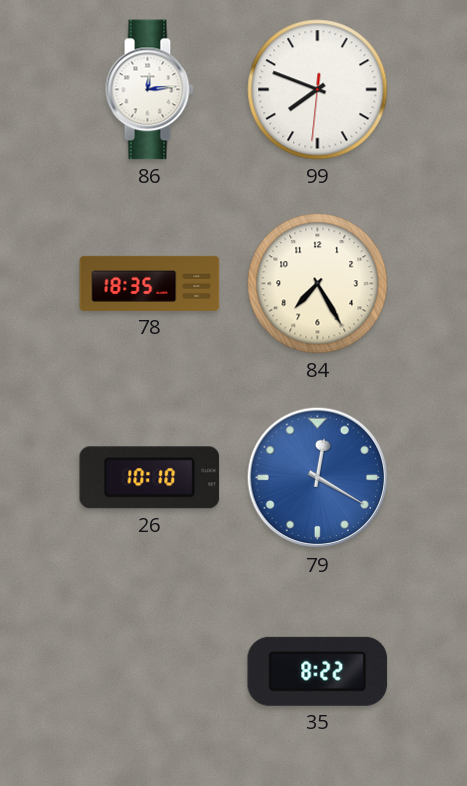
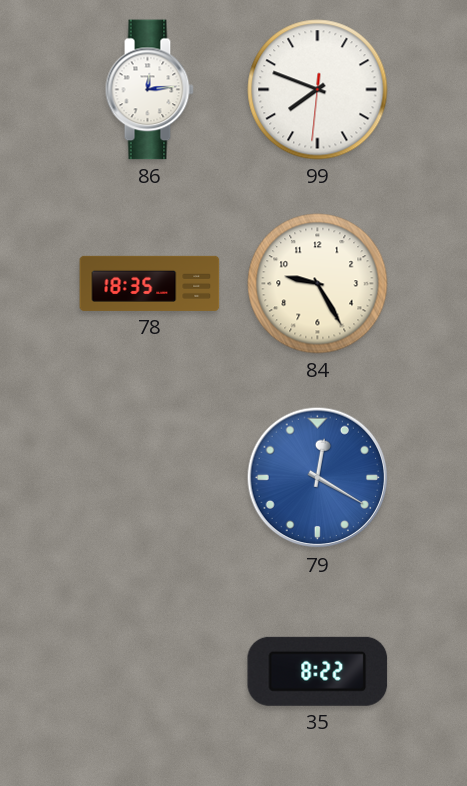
84: 7:25 -> 9:25
26: 10:10 -> none
